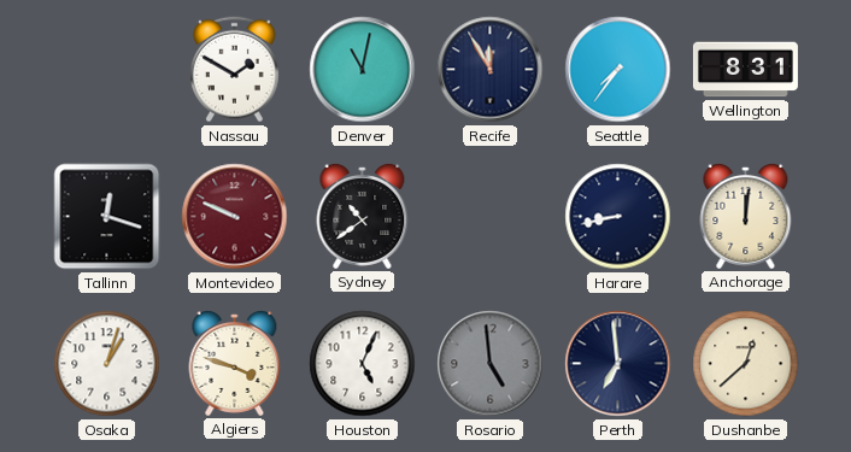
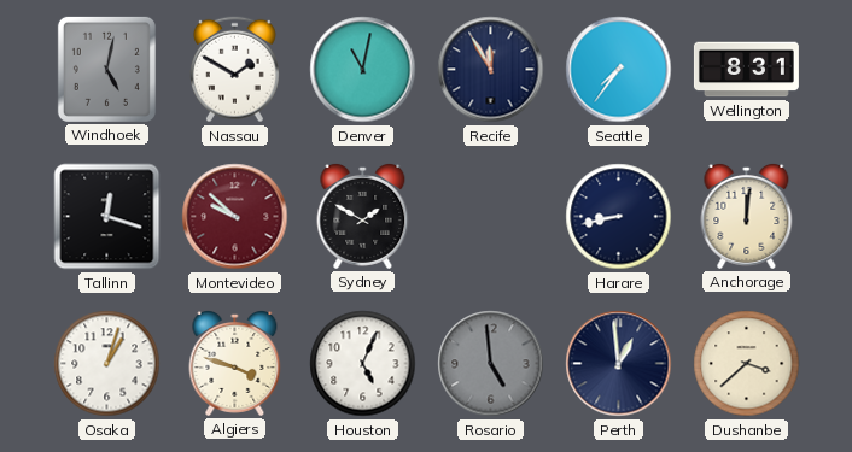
Windhoek: none -> 5:02
Montevideo: 9:49 -> 9:52
Sydney: 10:39 -> 1:50
Perth: 6:59 -> 12:59
Dushanbe: 12:38 -> 3:38
